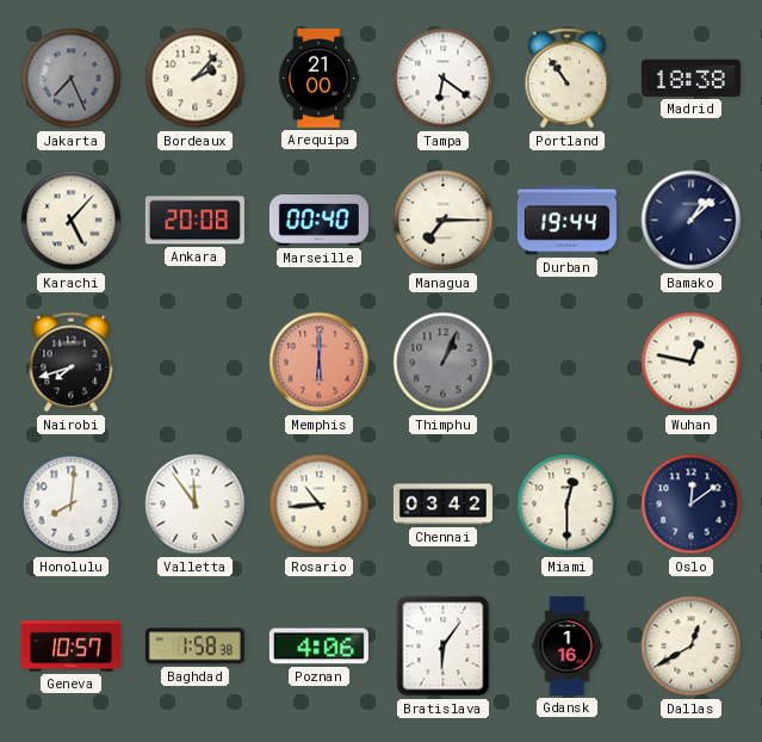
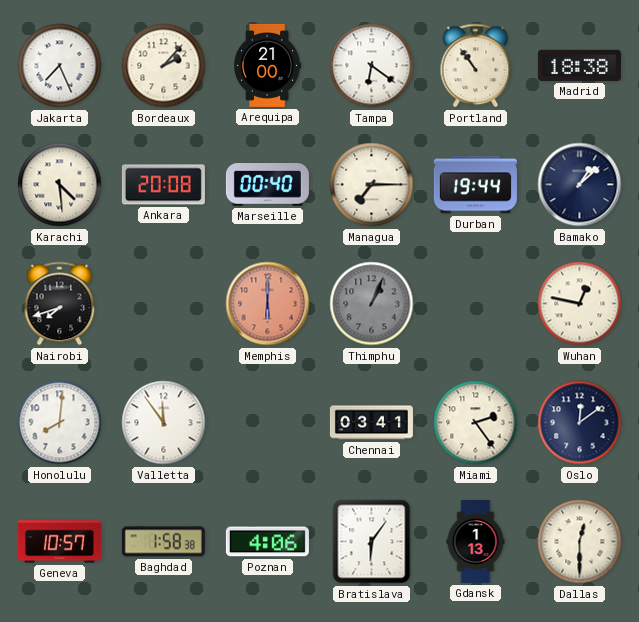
Jakarta dial: grey -> white
Karachi: 5:07 -> 4:29
Rosario: 10:44 -> none
Chennai: 03:42 -> 03:41
Miami: 12:30 -> 2:24
Gdansk: 1:16 -> 1:13
Dallas: 12:40 -> 12:30
